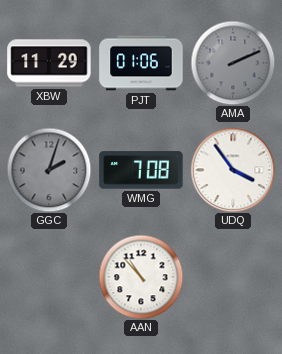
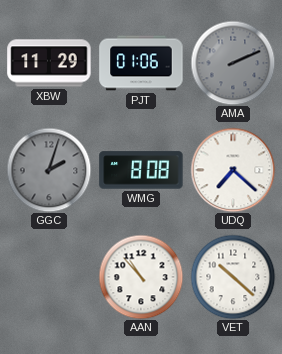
WMG: 7:08 -> 8:08
UDQ: 3:54 -> 7:22
VET: none -> 10:22
